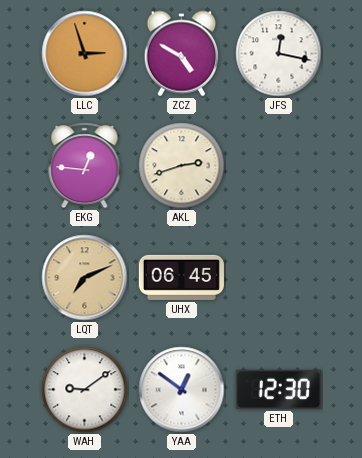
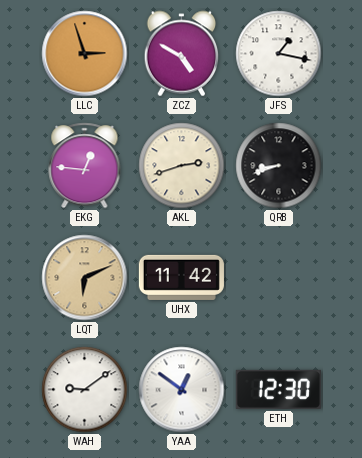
JFS: 12:17 -> 1:17
QRB: none -> 8:42
LQT: 7:11 -> 6:11
UHX: 06:45 -> 11:42
